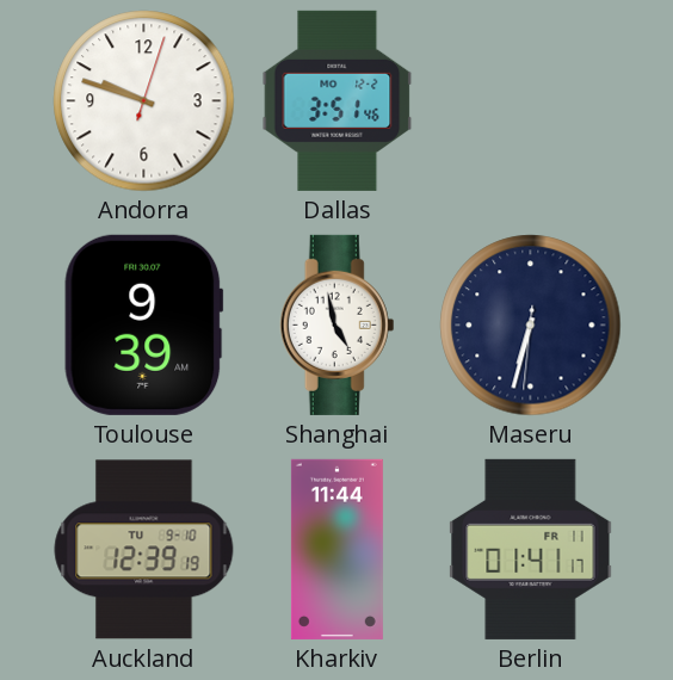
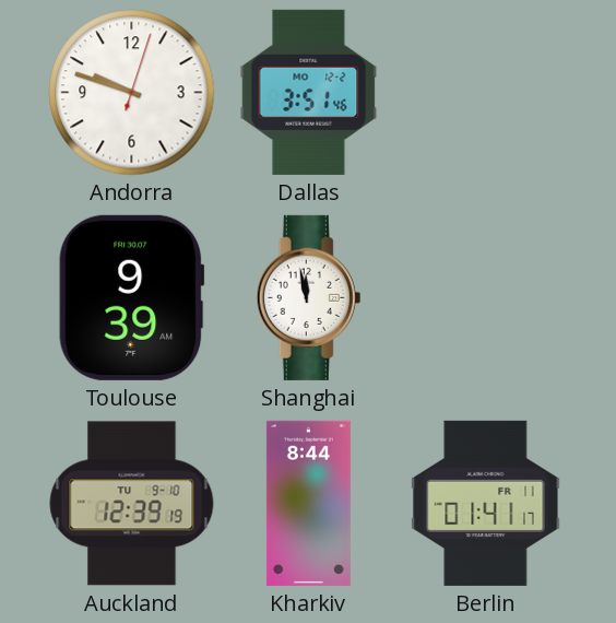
Shanghai: 4:58 -> 11:58
Maseru: 6:32 -> none
Kharkiv: 11:44 -> 8:44
